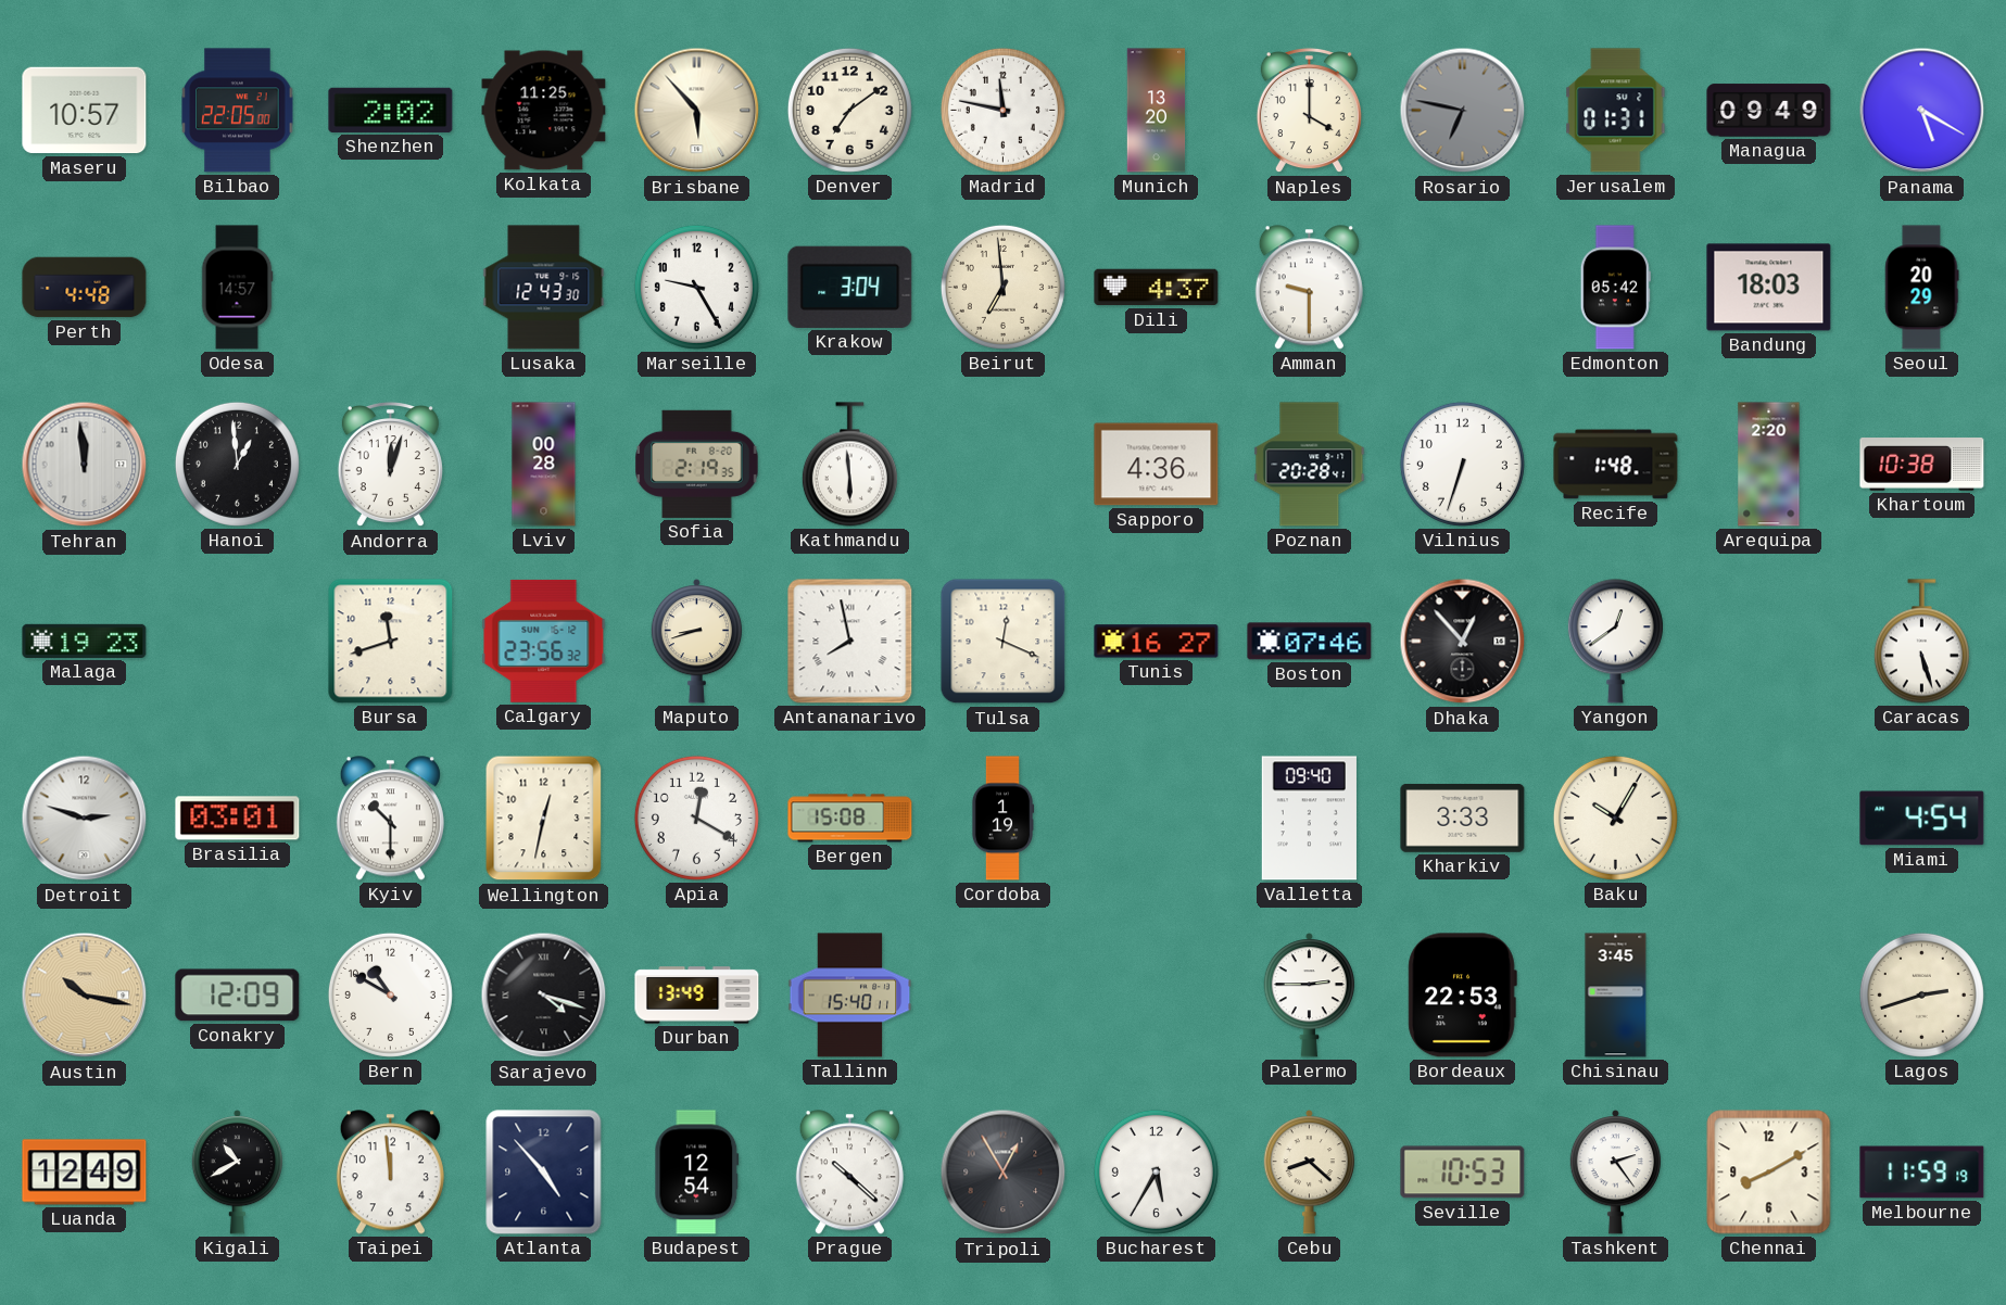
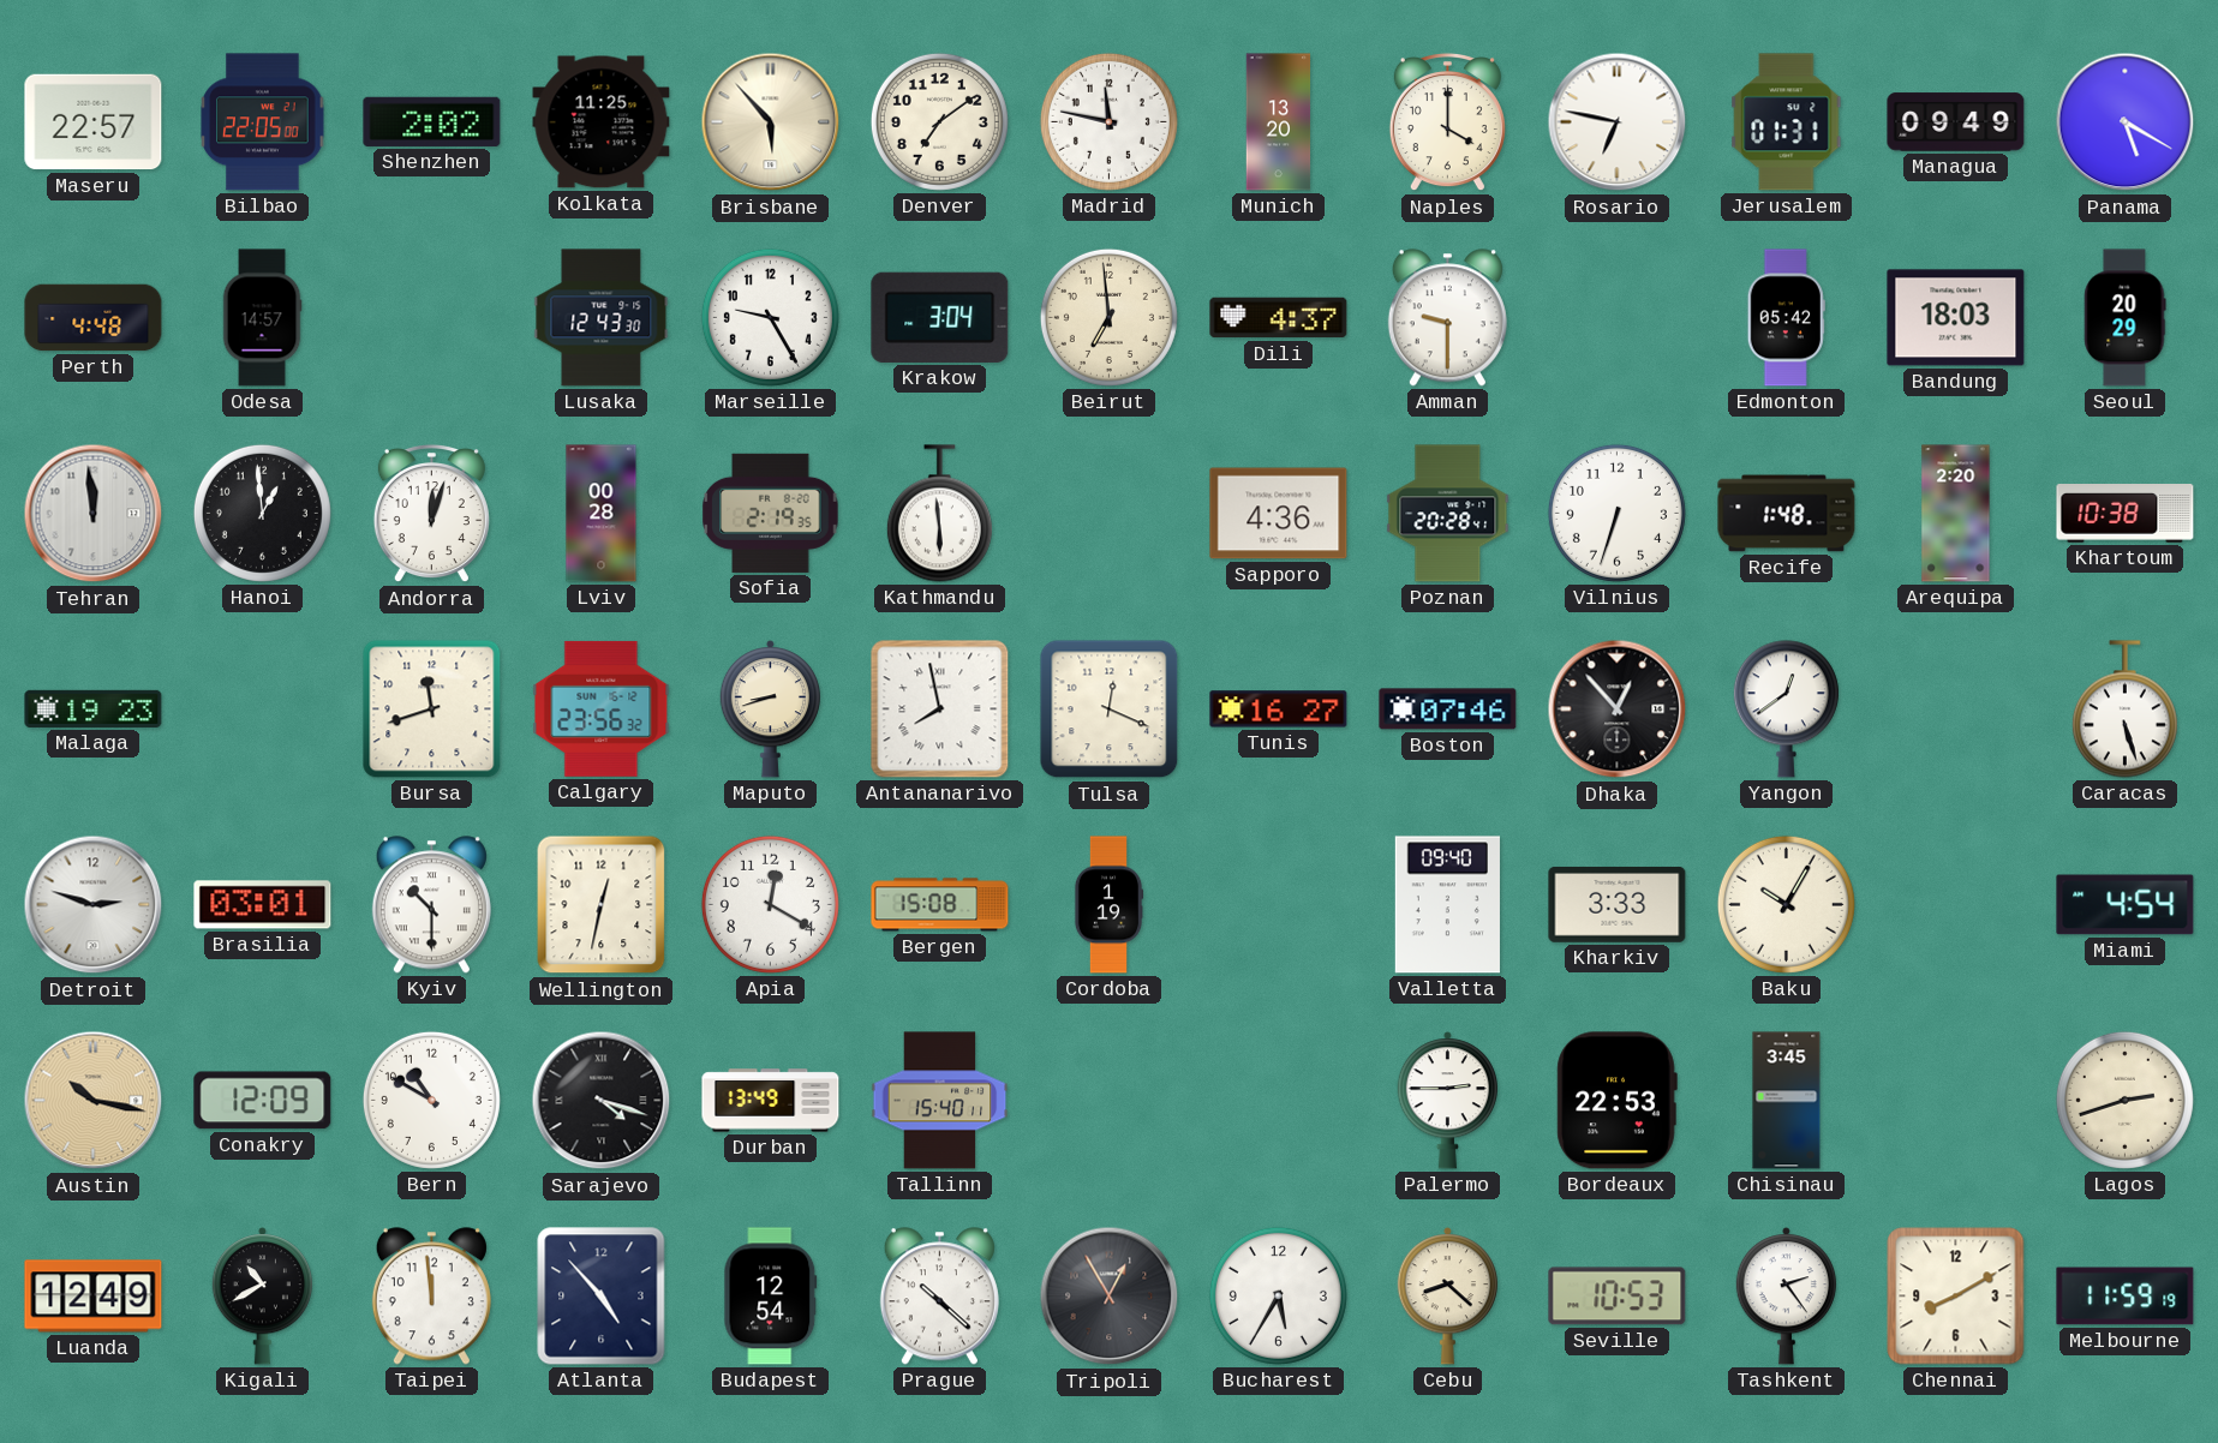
Maseru: 10:57 -> 22:57
Rosario dial: grey -> white
